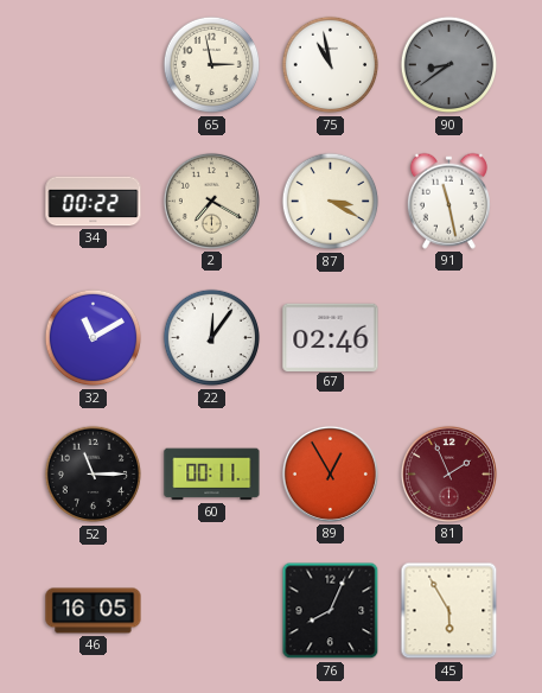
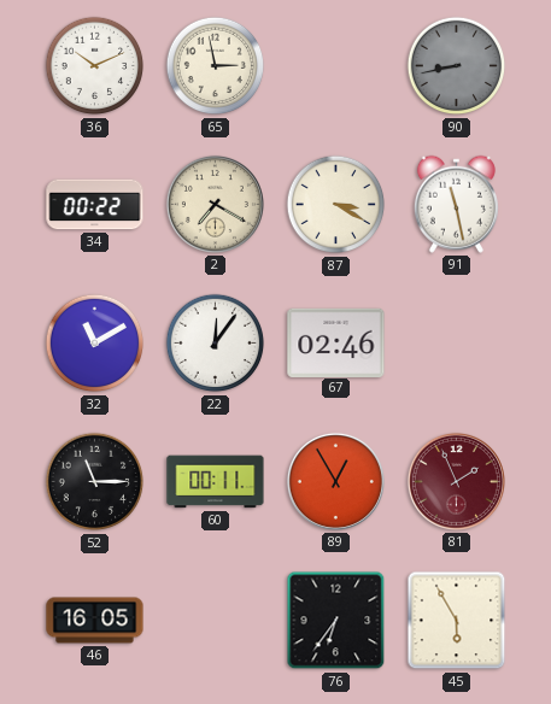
36: none -> 10:11
75: 10:58 -> none
90: 8:39 -> 8:43
76: 8:04 -> 6:36
